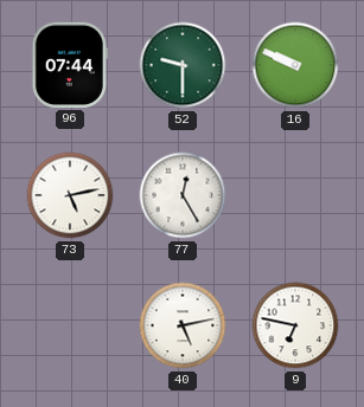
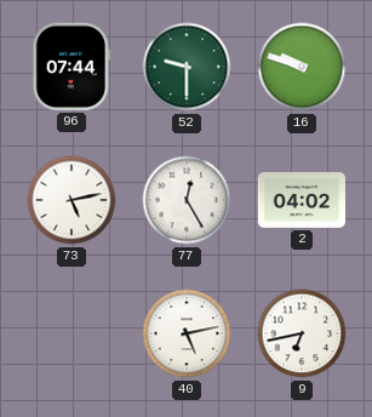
16: 9:49 -> 9:48
2: none -> 04:02
9: 6:47 -> 6:43
